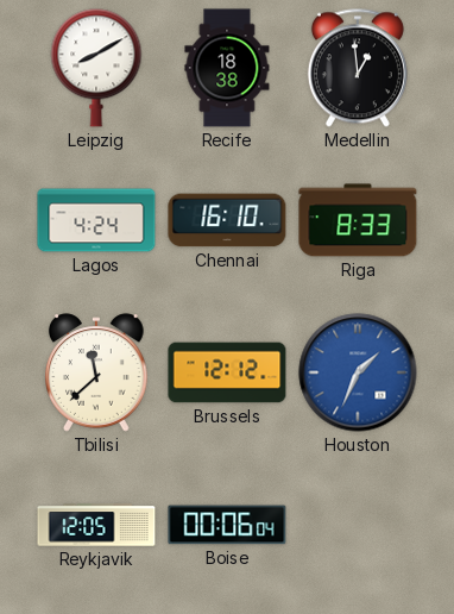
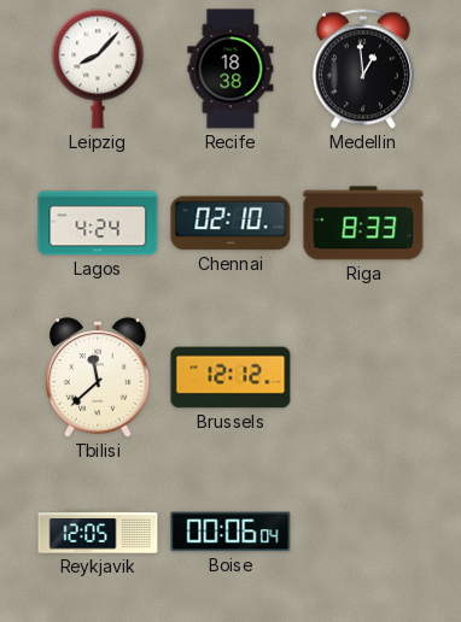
Leipzig: 8:10 -> 8:07
Chennai: 16:10 -> 02:10
Houston: 1:34 -> none
